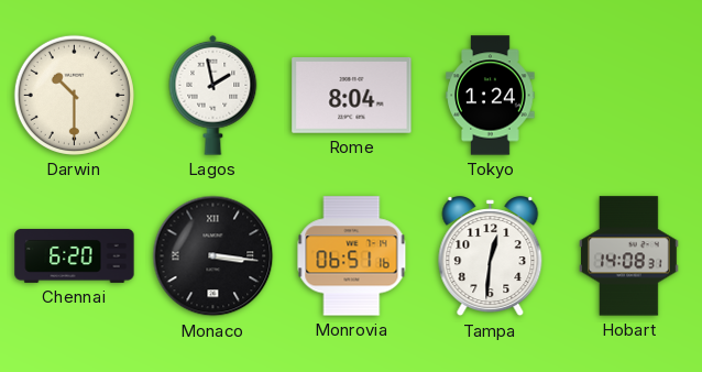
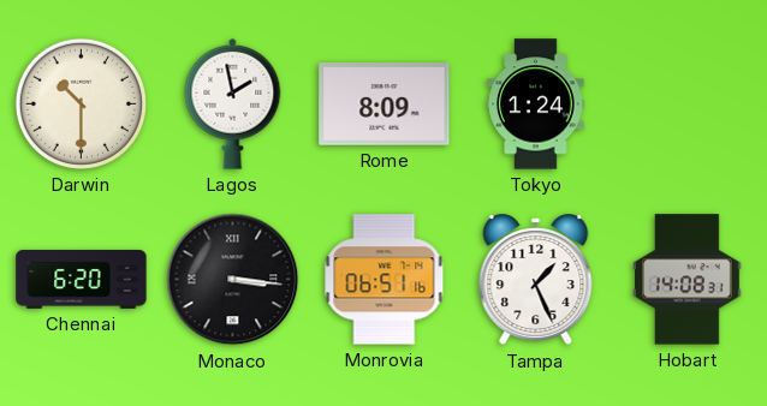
Rome: 8:04 -> 8:09
Tampa: 12:31 -> 1:26
